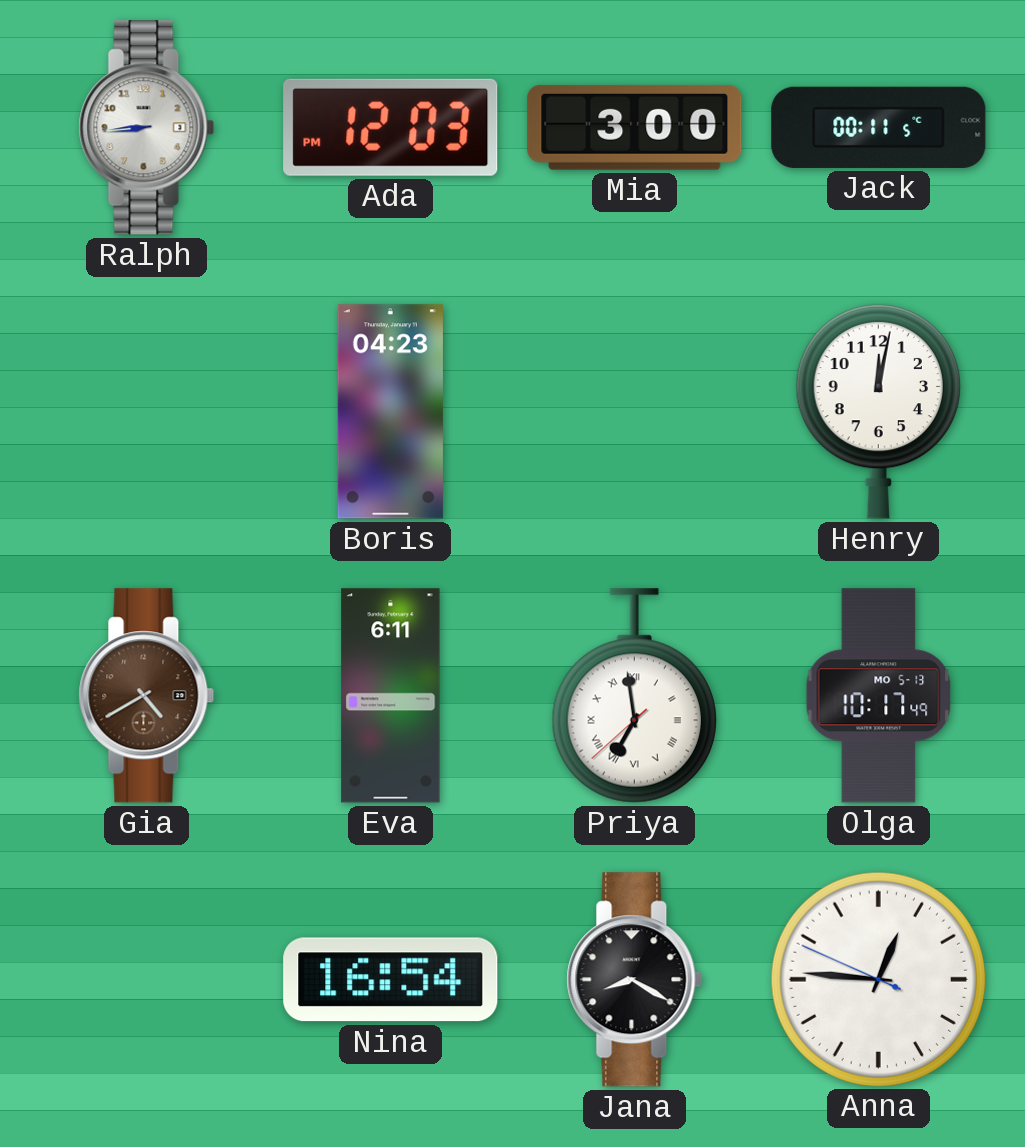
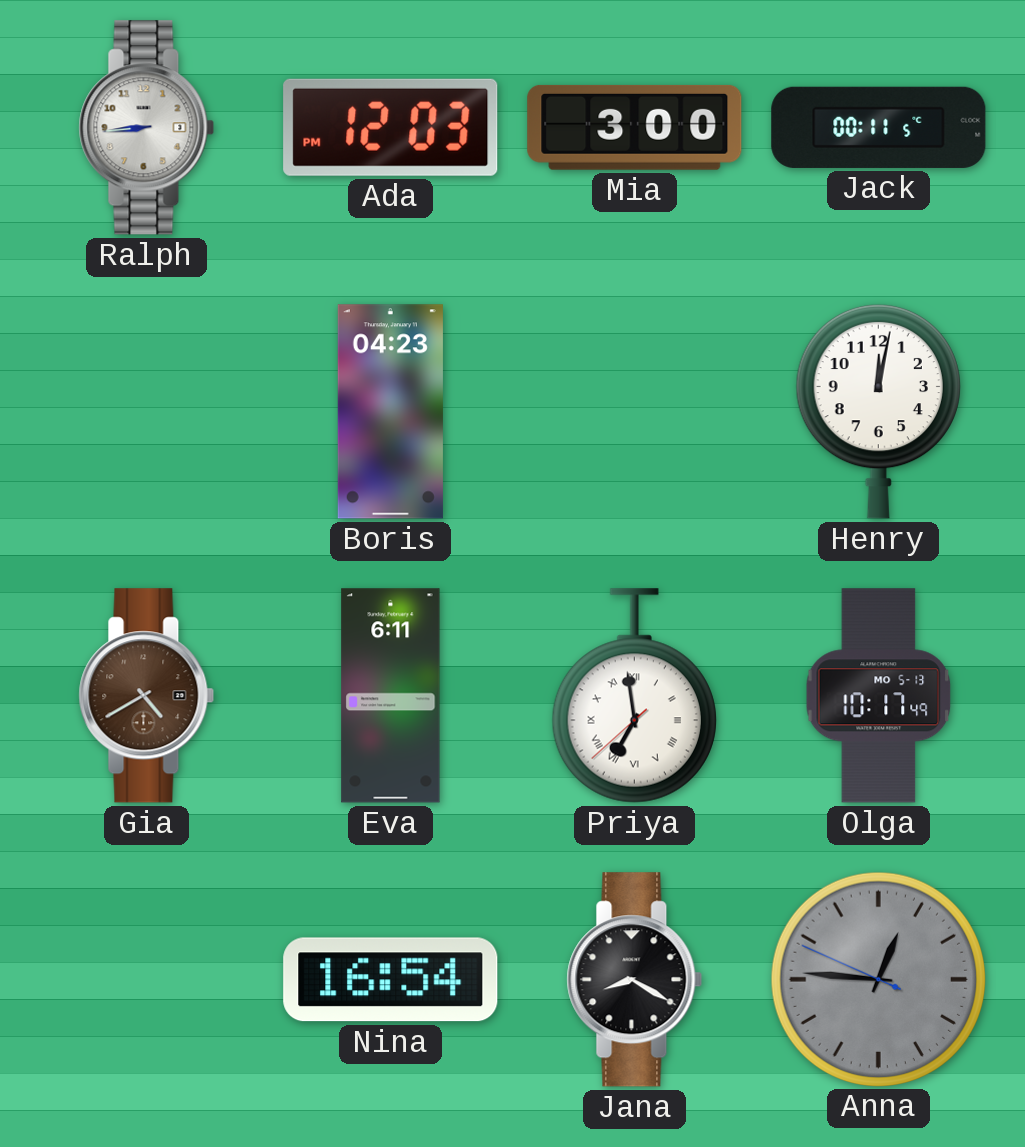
Anna dial: white -> grey
